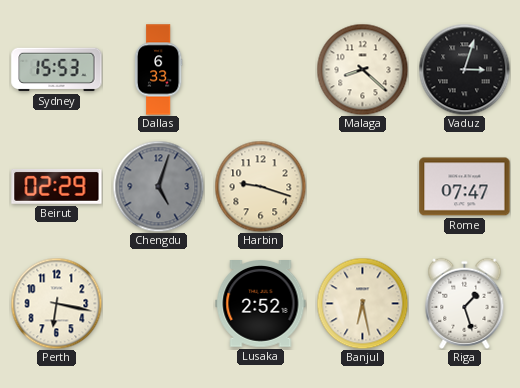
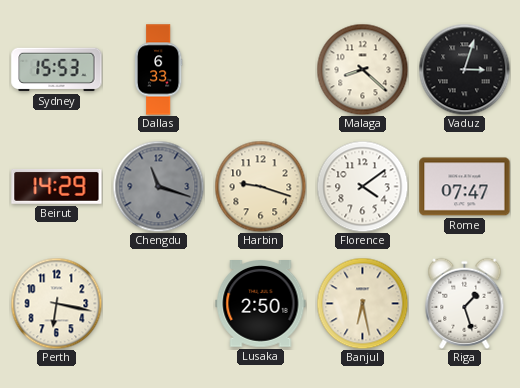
Beirut: 02:29 -> 14:29
Chengdu: 5:03 -> 11:18
Florence: none -> 4:09
Lusaka: 2:52 -> 2:50
